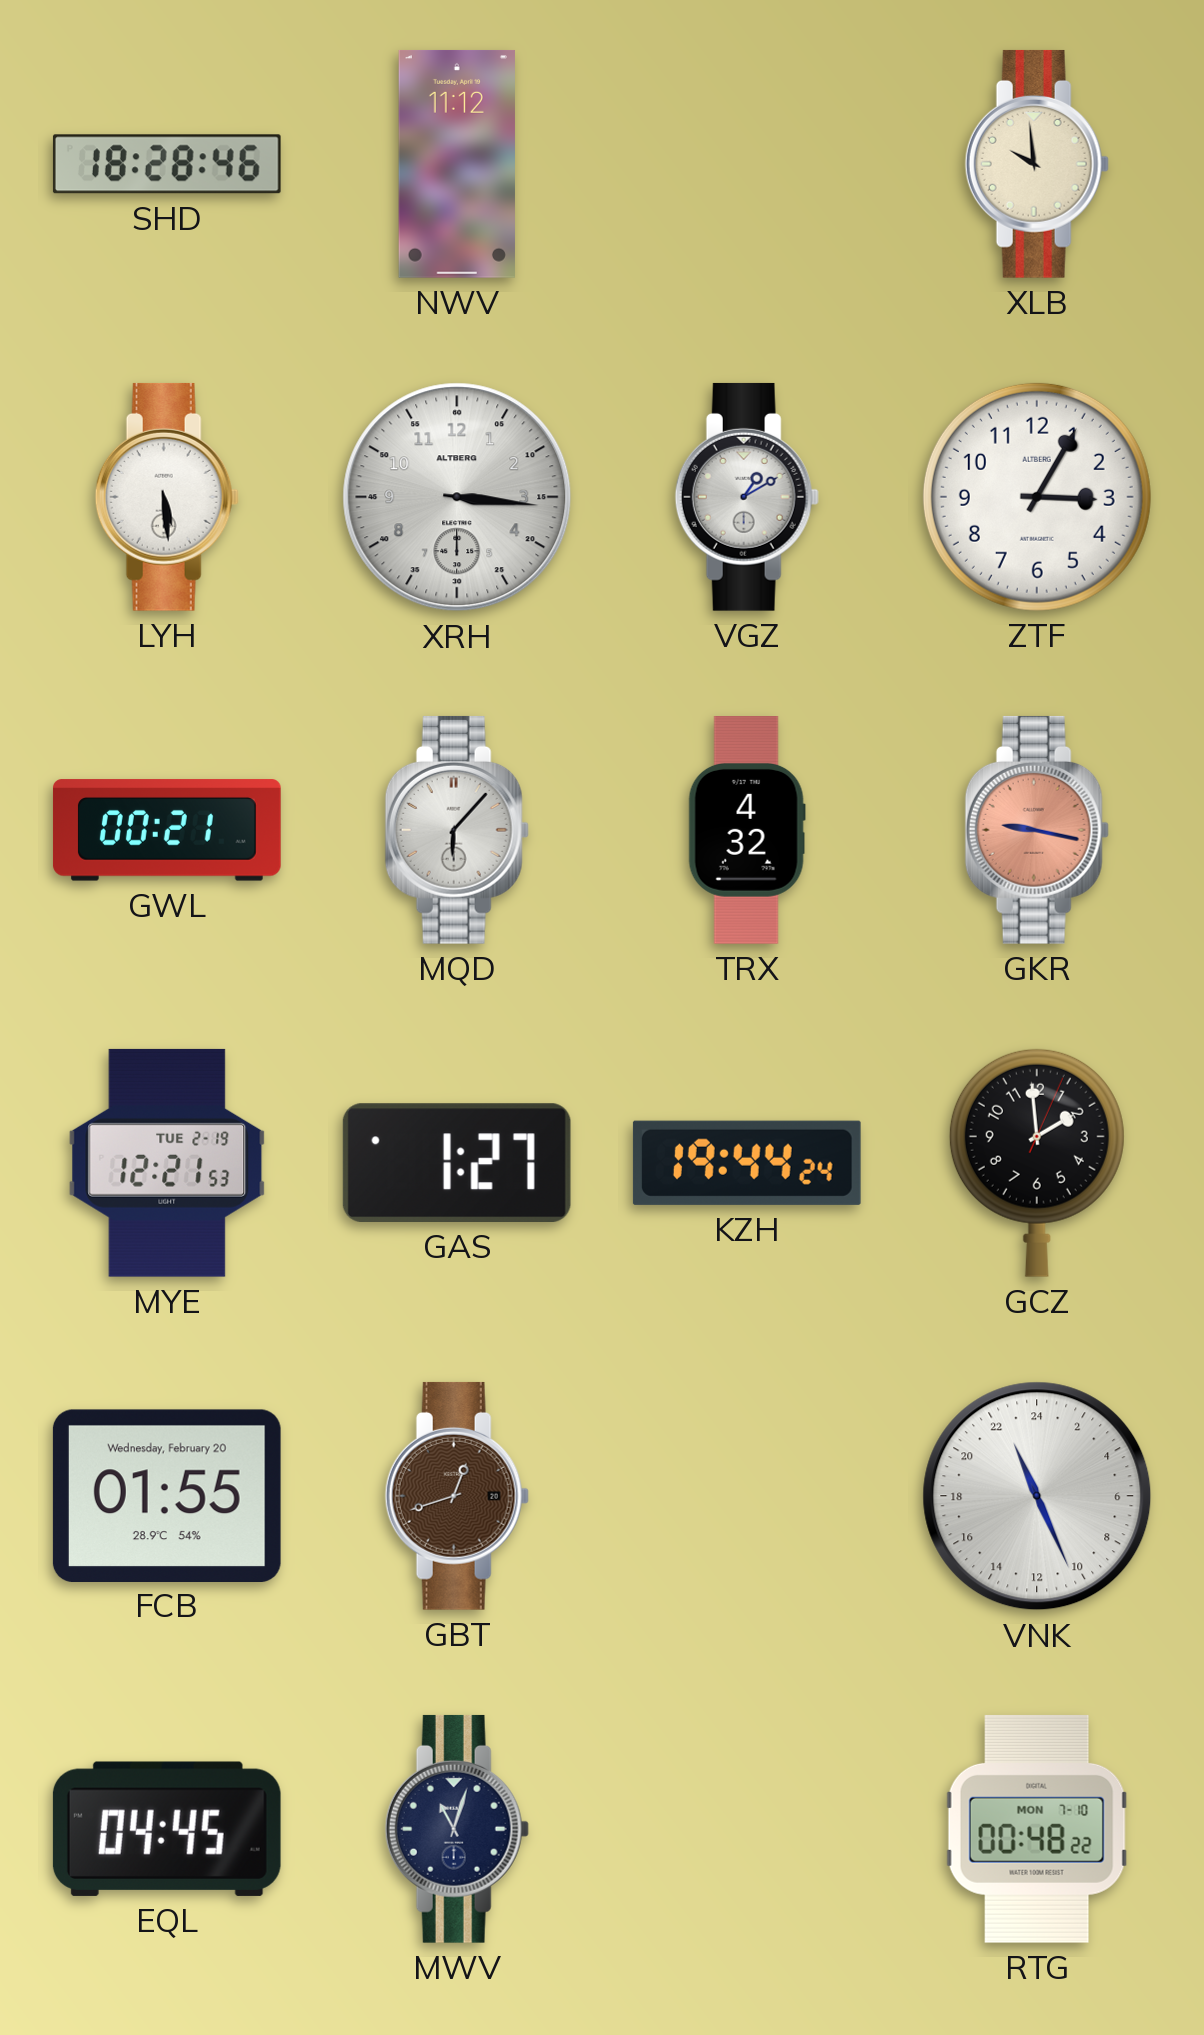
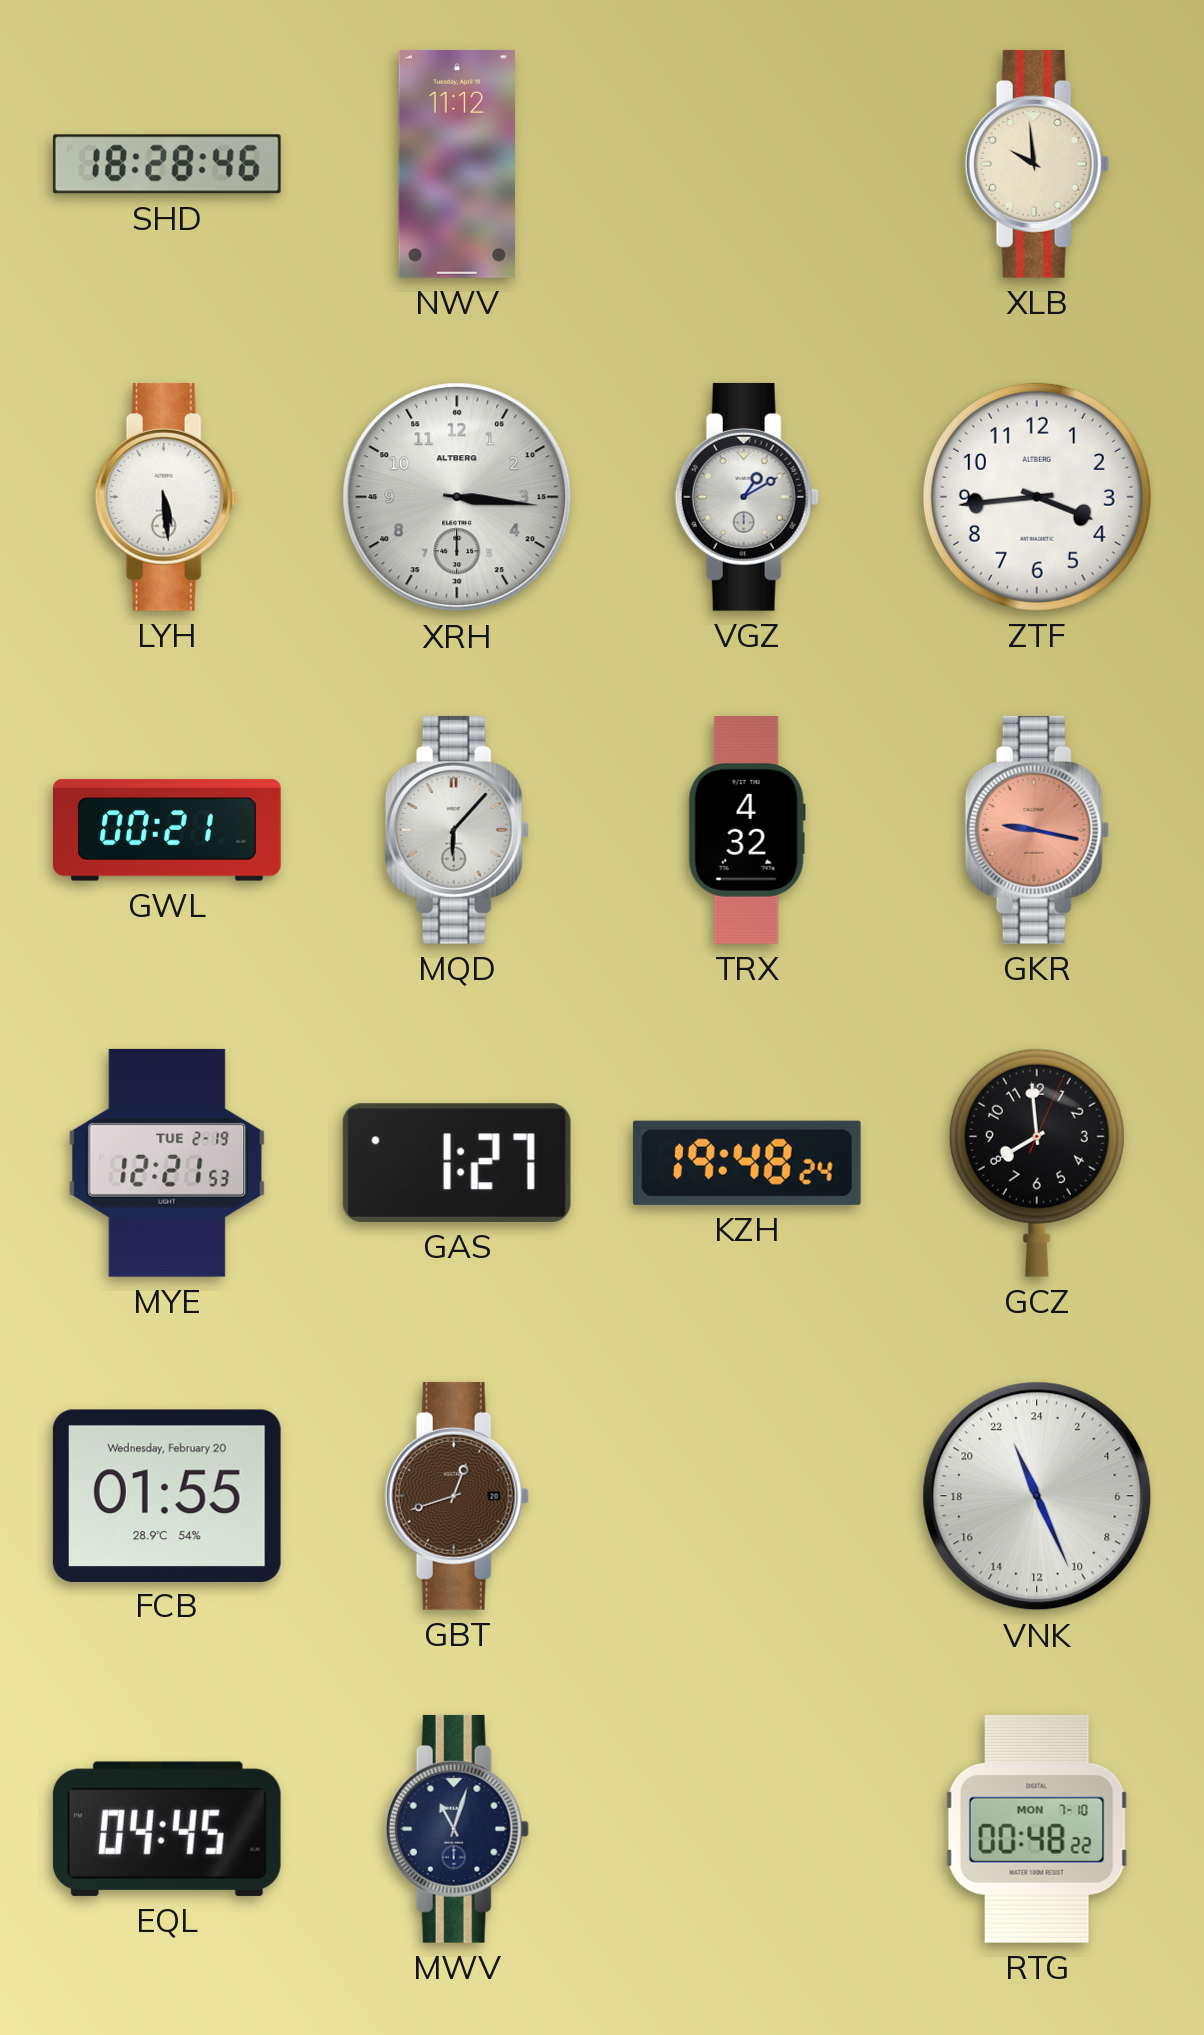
ZTF: 3:05 -> 3:44
KZH: 19:44 -> 19:48
GCZ: 1:59 -> 7:59
